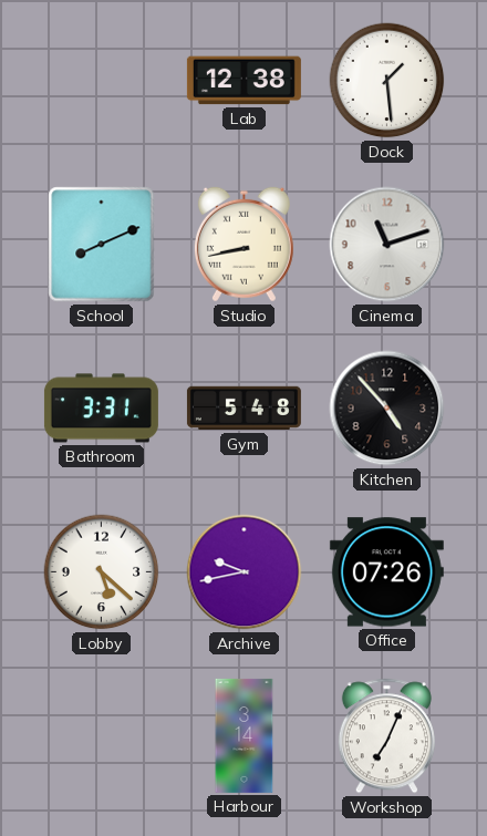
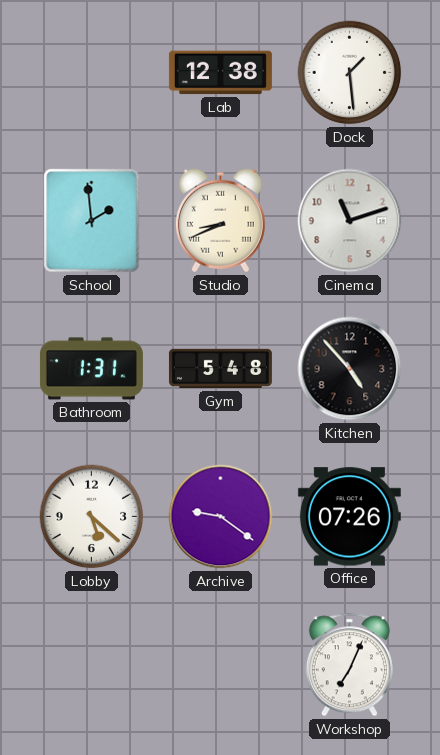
School: 8:11 -> 1:59
Studio: 8:43 -> 8:41
Bathroom: 3:31 -> 1:31
Archive: 9:43 -> 9:21
Harbour: 3:14 -> none
